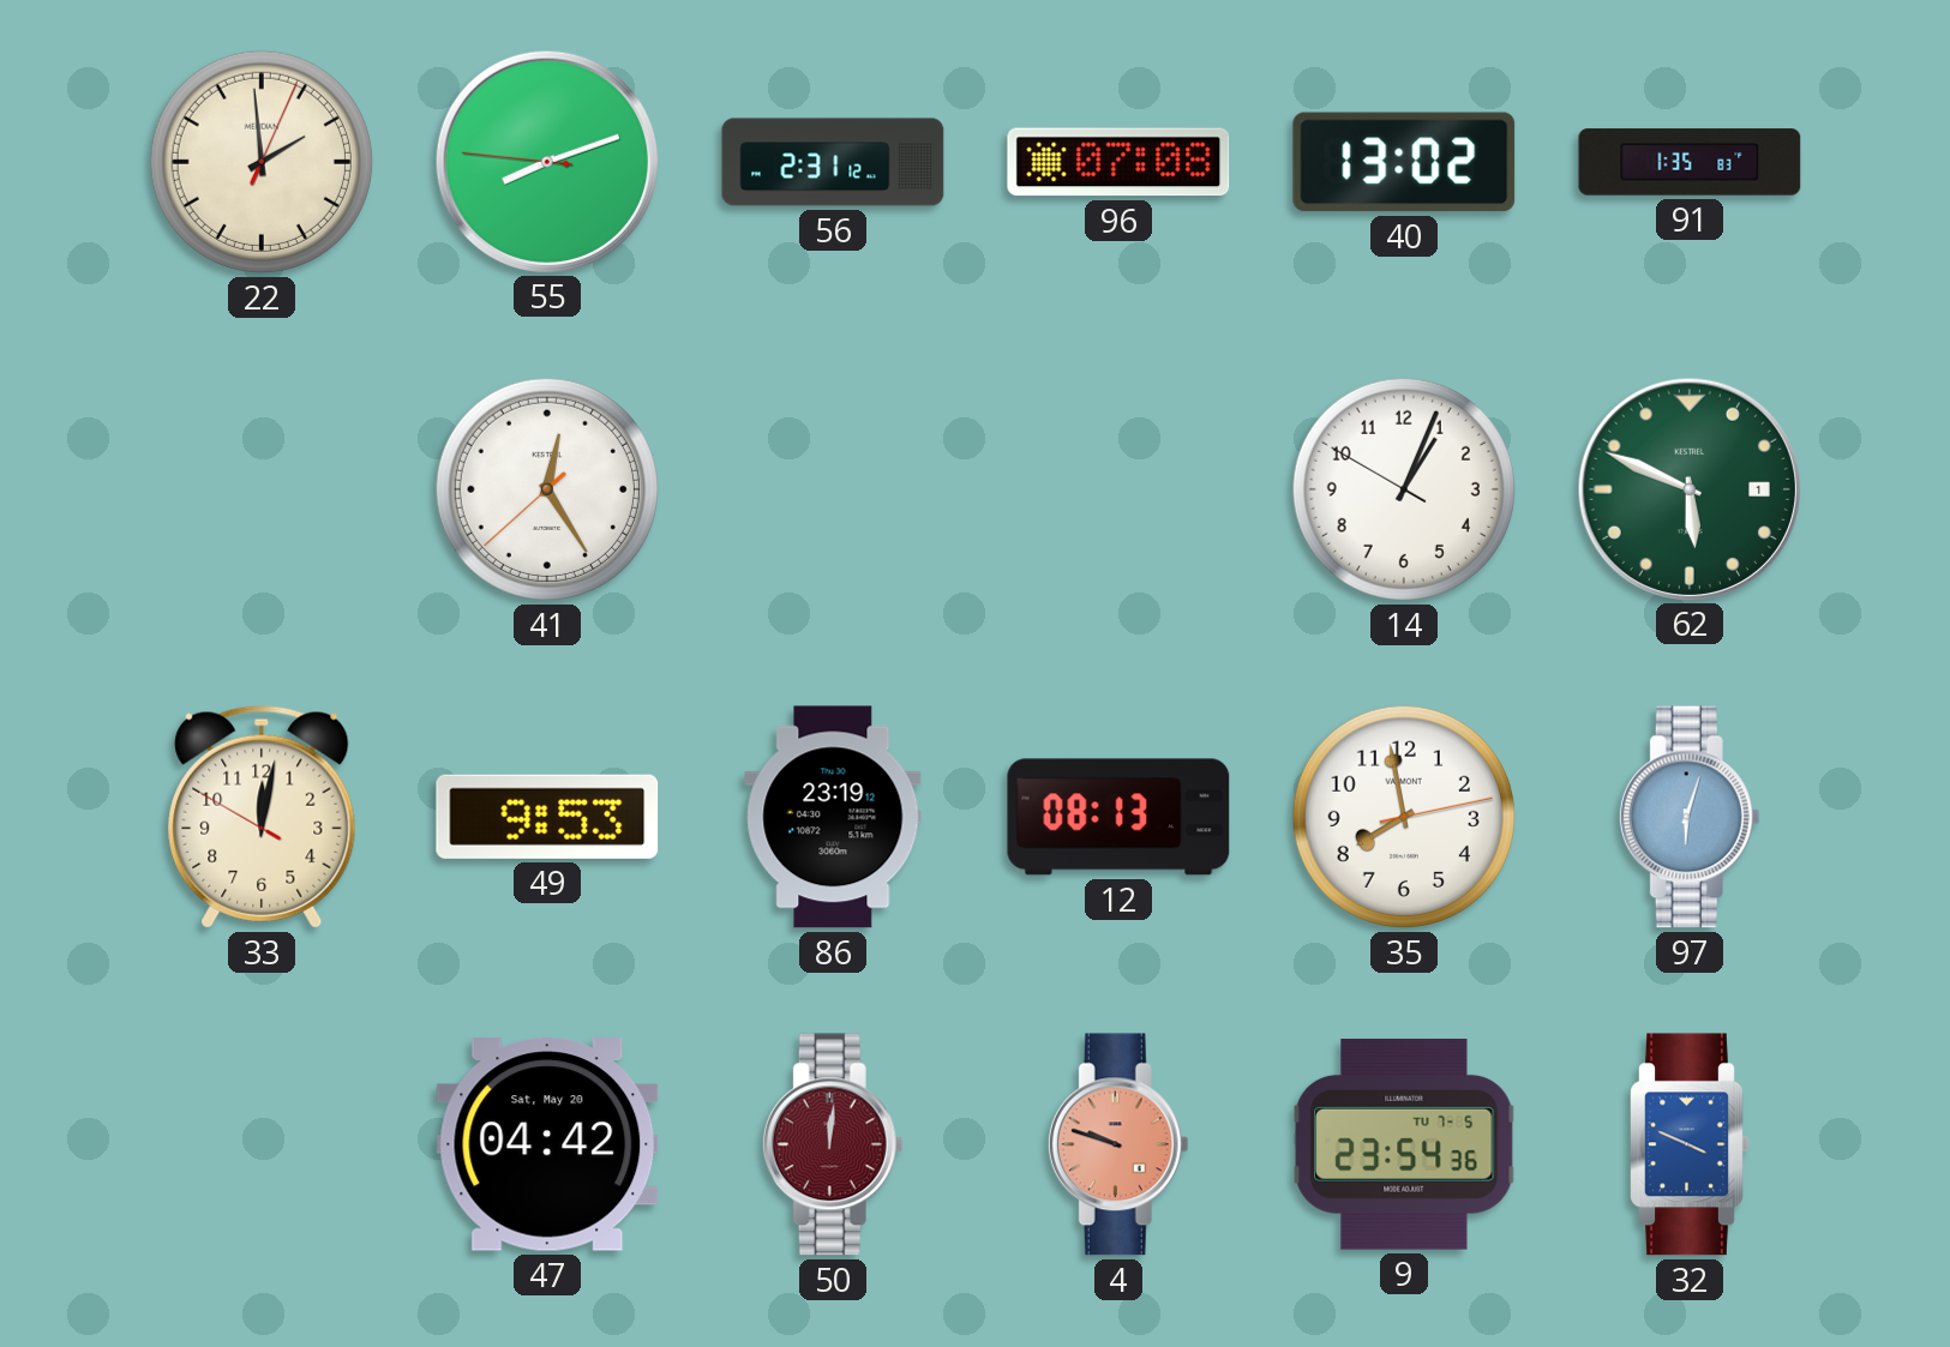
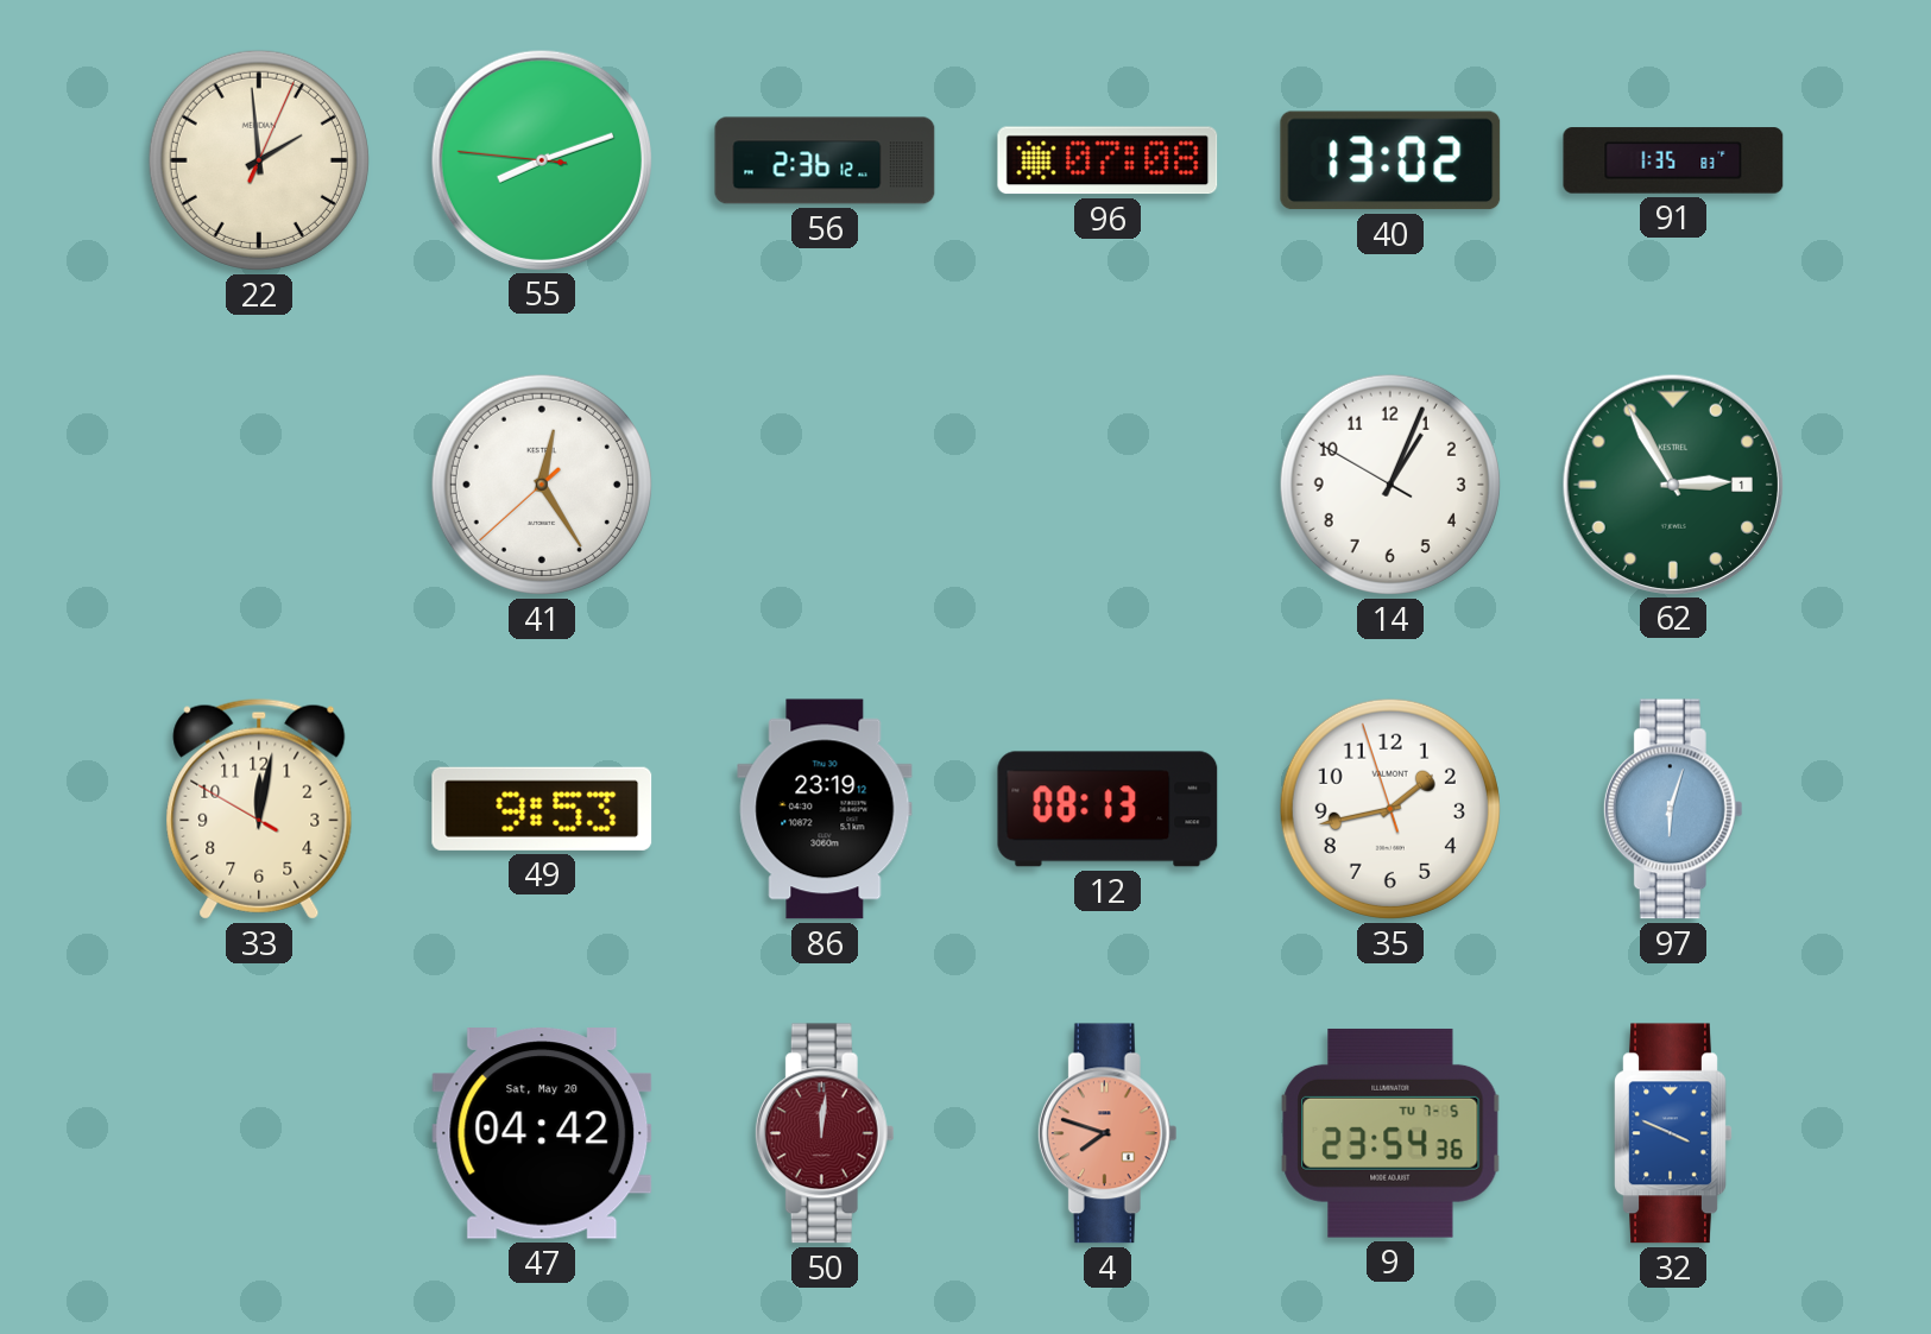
56: 2:31 -> 2:36
62: 5:49 -> 2:55
35: 7:58 -> 1:42
4: 9:48 -> 7:48
